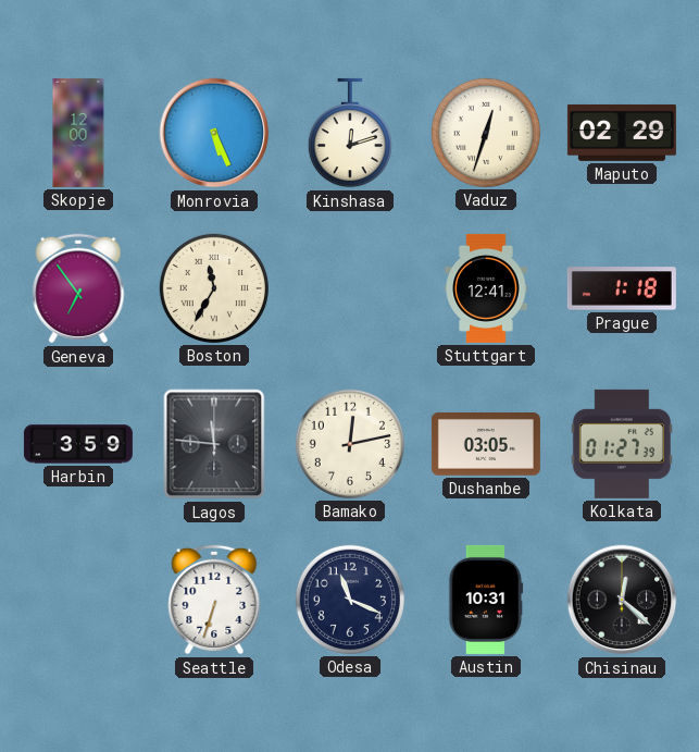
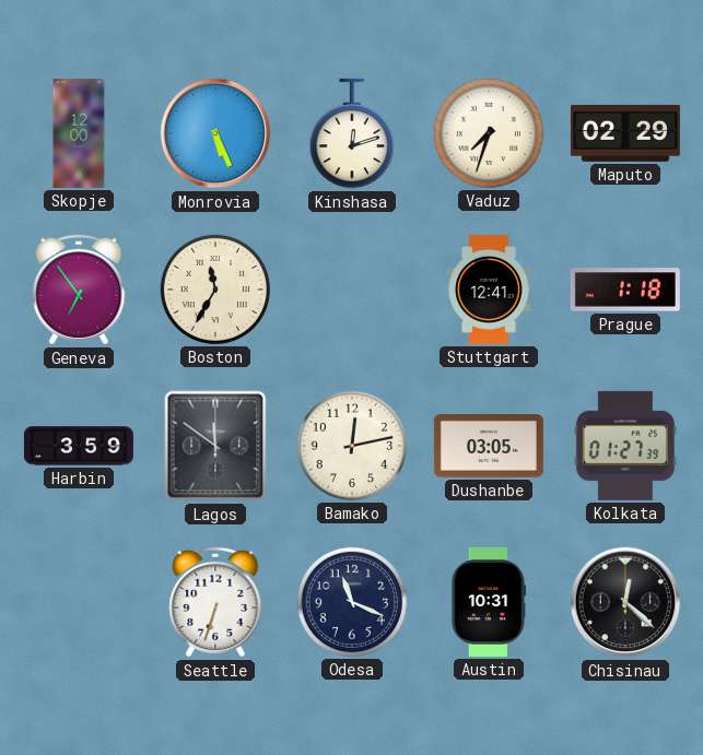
Vaduz: 12:33 -> 7:33
Lagos: 11:46 -> 11:51
